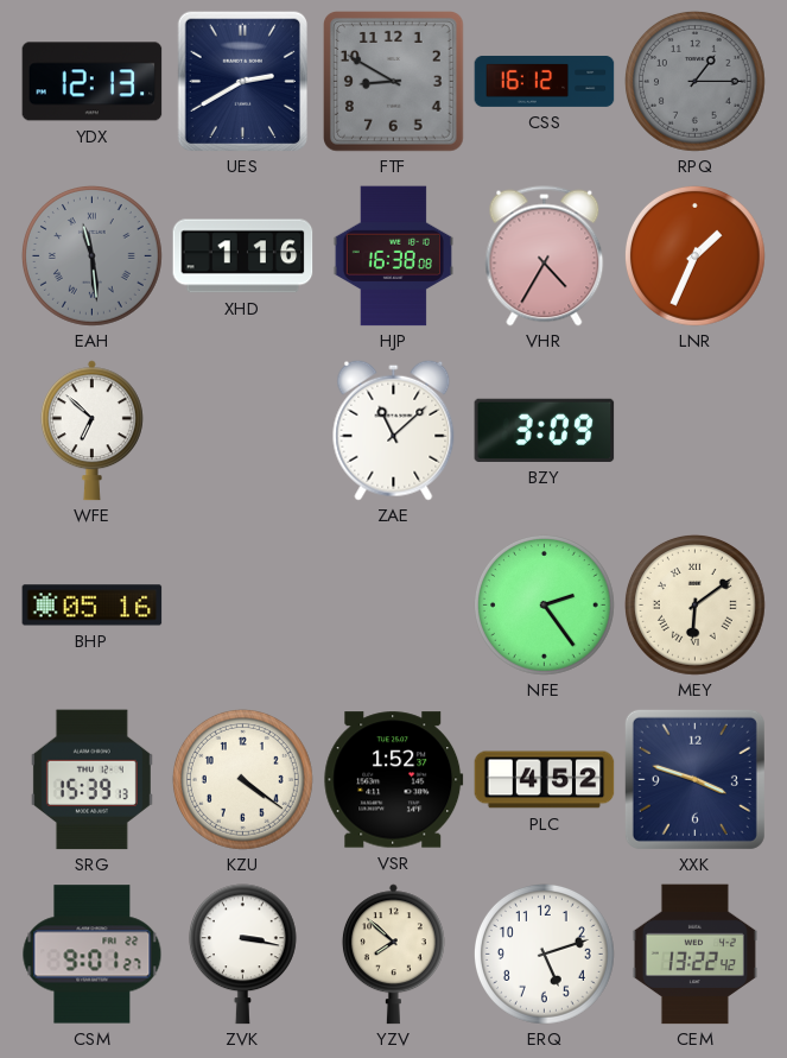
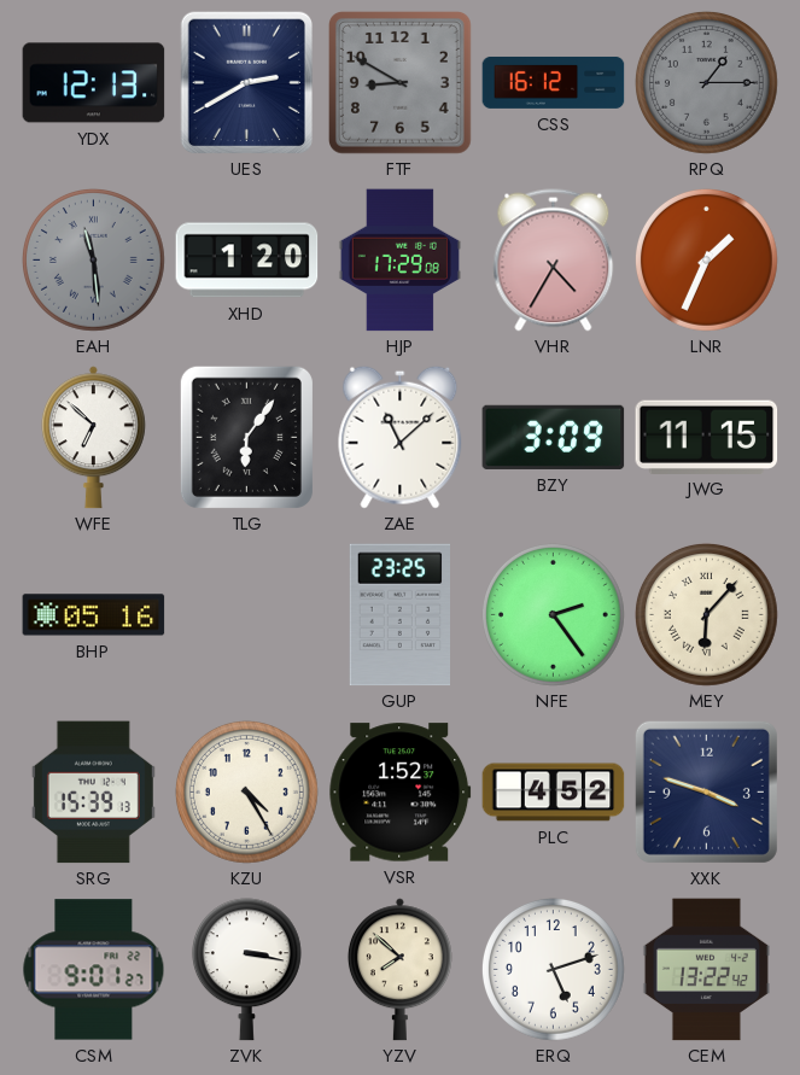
XHD: 1:16 -> 1:20
HJP: 16:38 -> 17:29
TLG: none -> 6:06
JWG: none -> 11:15
GUP: none -> 23:25
MEY: 6:09 -> 6:07
KZU: 4:21 -> 4:25
